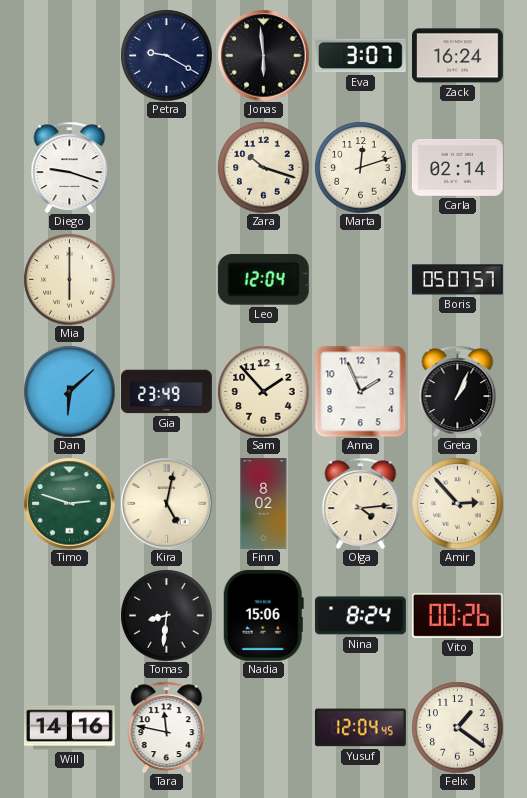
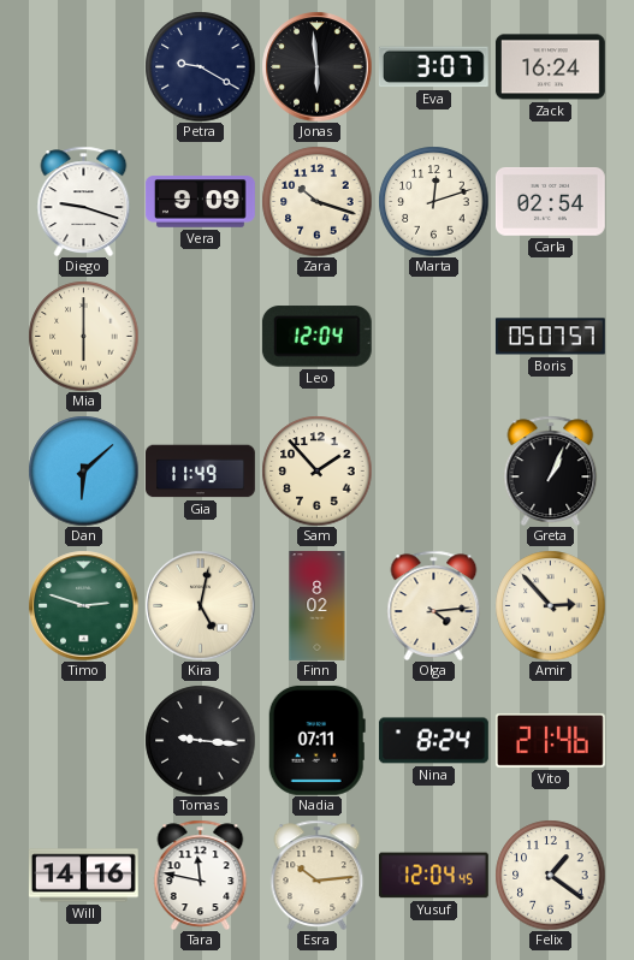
Vera: none -> 9:09
Carla: 02:14 -> 02:54
Gia: 23:49 -> 11:49
Anna: 1:56 -> none
Tomas: 8:31 -> 9:16
Nadia: 15:06 -> 07:11
Vito: 00:26 -> 21:46
Esra: none -> 10:14
